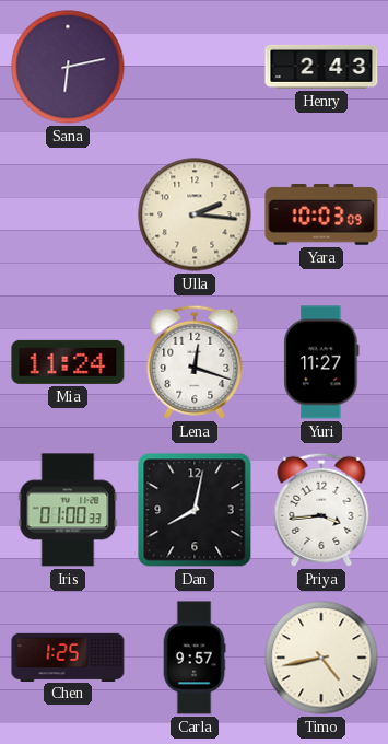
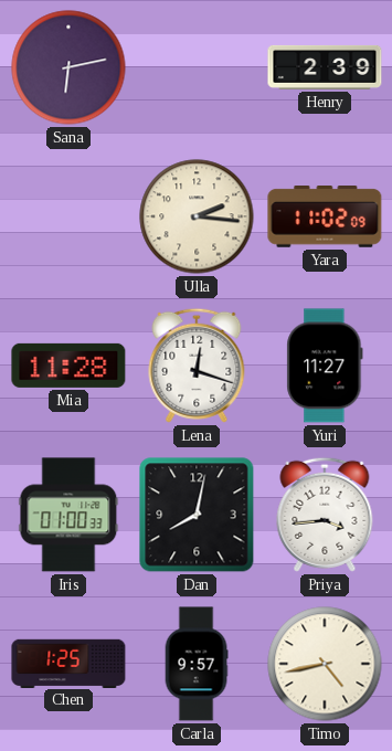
Henry: 2:43 -> 2:39
Yara: 10:03 -> 11:02
Mia: 11:24 -> 11:28
